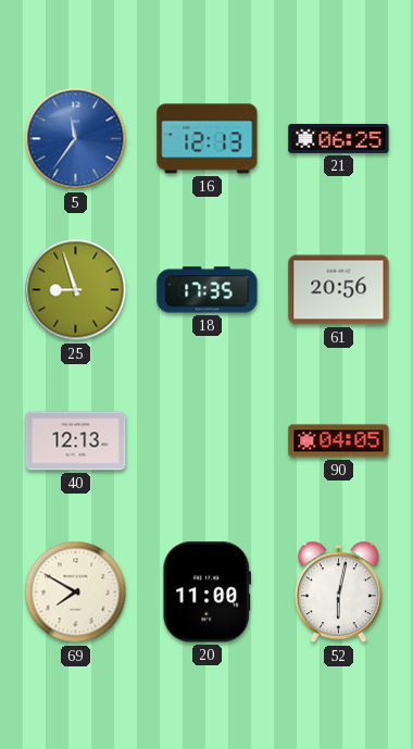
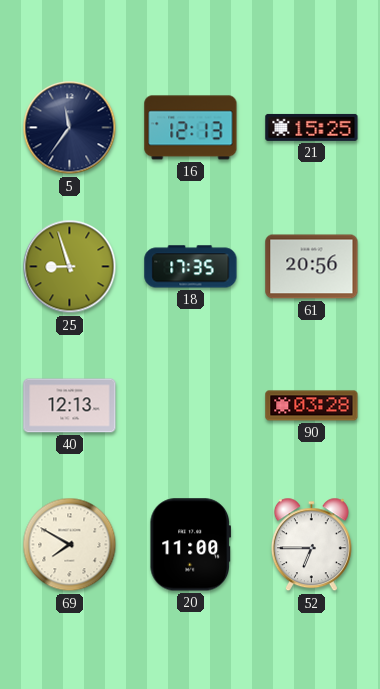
5 dial: blue -> navy
21: 06:25 -> 15:25
90: 04:05 -> 03:28
52: 6:02 -> 6:45
